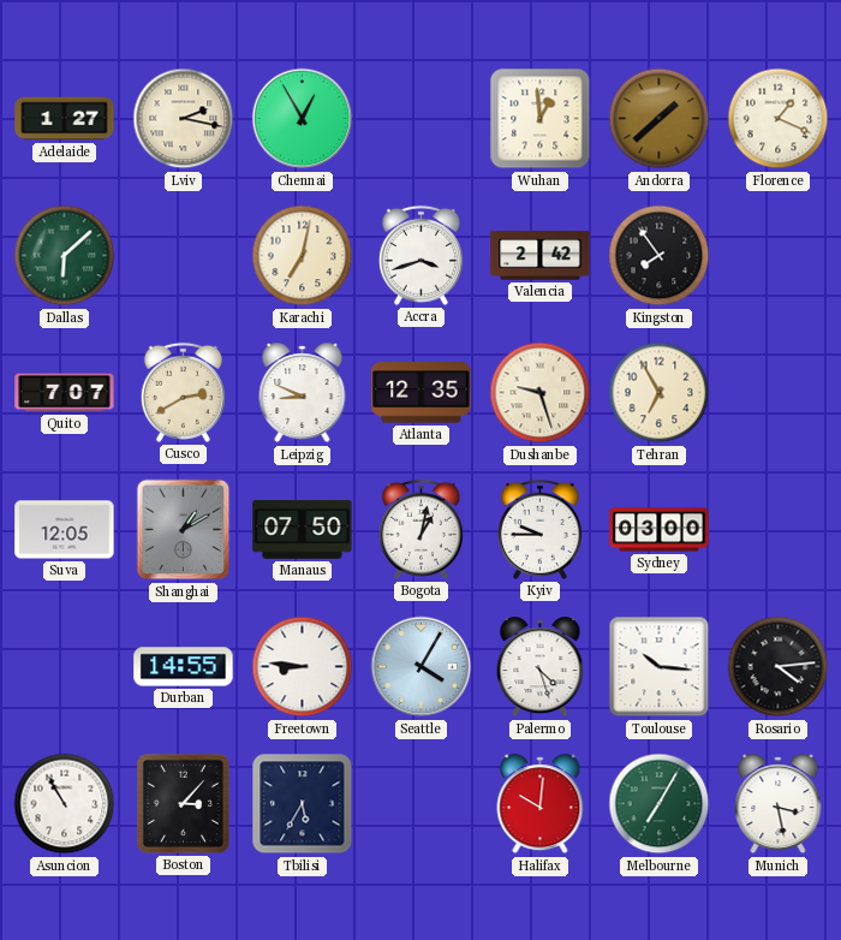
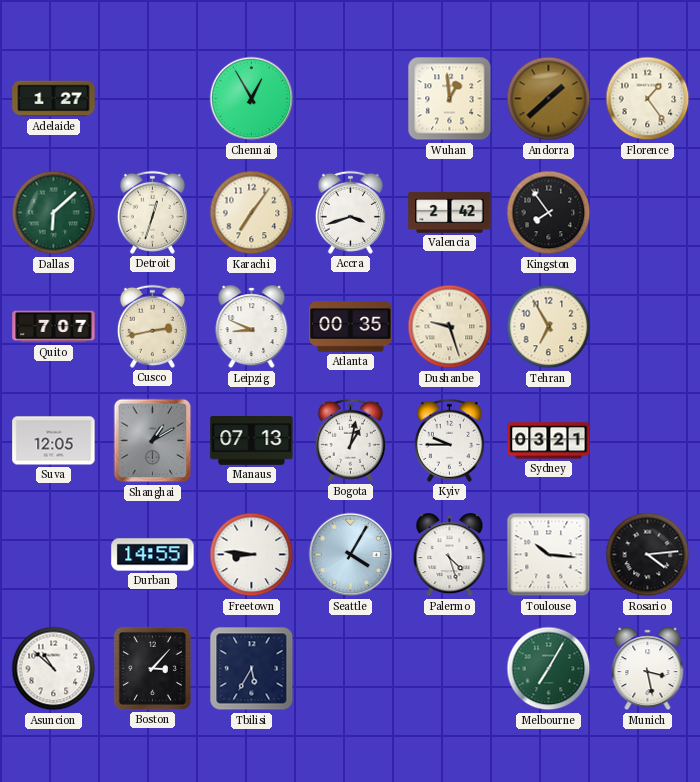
Lviv: 2:17 -> none
Florence: 1:19 -> 1:24
Detroit: none -> 12:33
Karachi: 7:02 -> 7:06
Cusco: 2:40 -> 2:43
Atlanta: 12:35 -> 00:35
Manaus: 07:50 -> 07:13
Sydney: 03:00 -> 03:21
Asuncion: 10:55 -> 10:52
Halifax: 10:01 -> none
